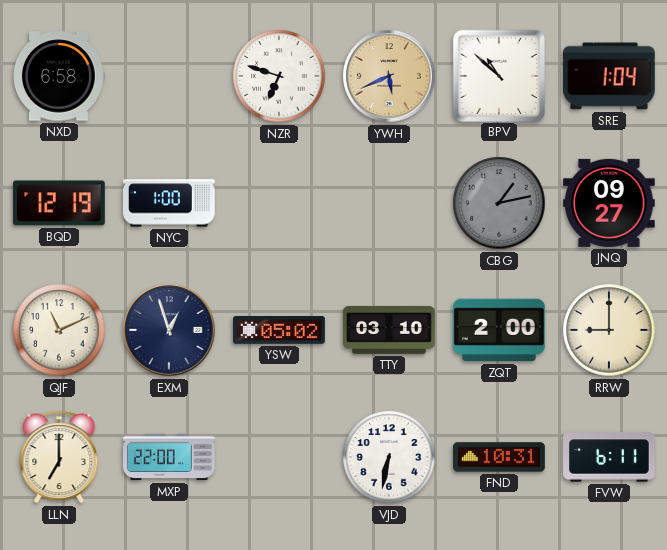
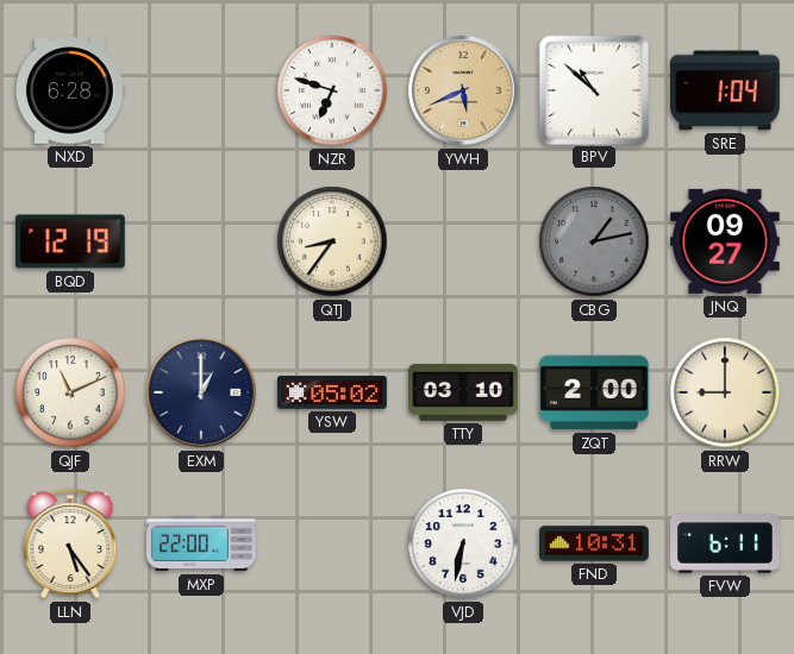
NXD: 6:58 -> 6:28
NYC: 1:00 -> none
QTJ: none -> 8:36
EXM: 12:57 -> 1:00
LLN: 7:00 -> 5:24
